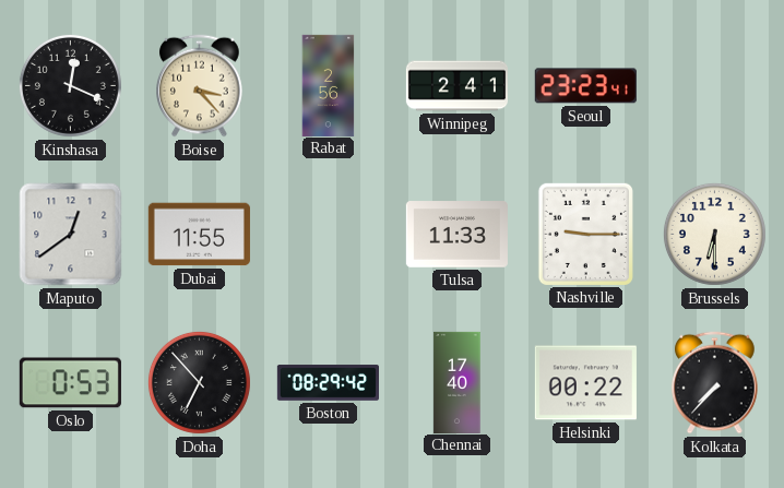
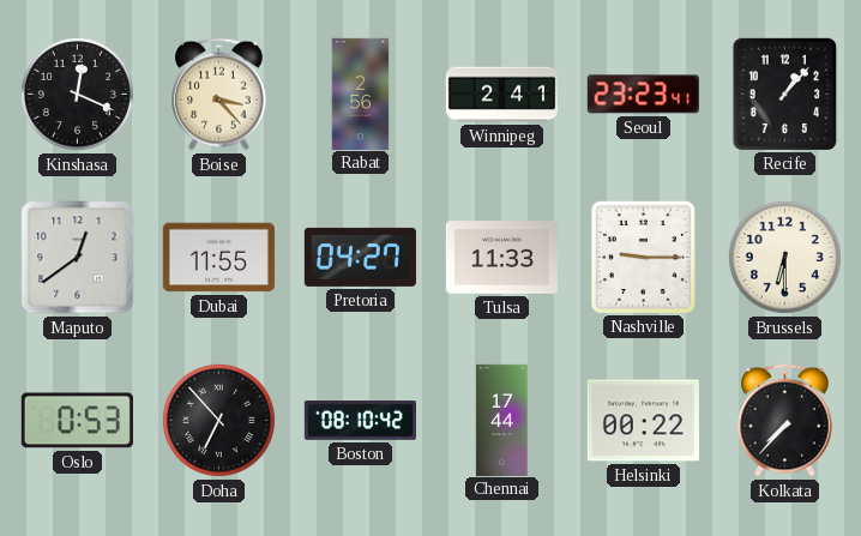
Recife: none -> 1:07
Pretoria: none -> 04:27
Boston: 08:29 -> 08:10
Chennai: 17:40 -> 17:44
